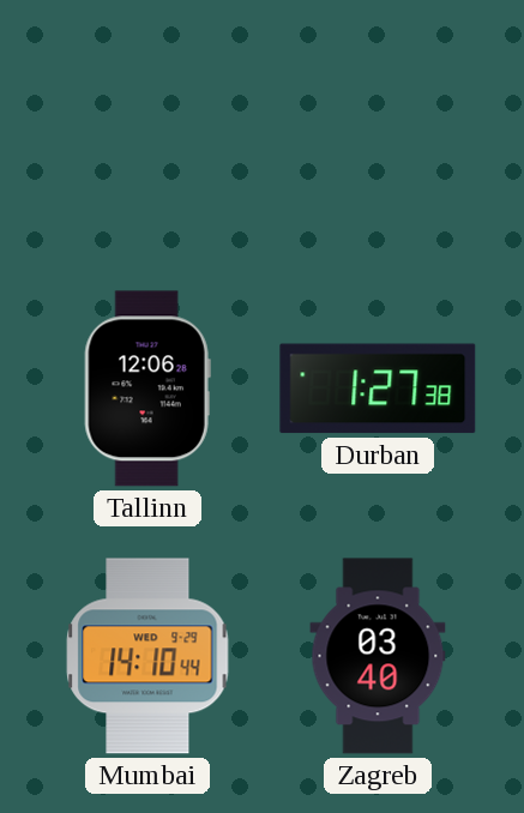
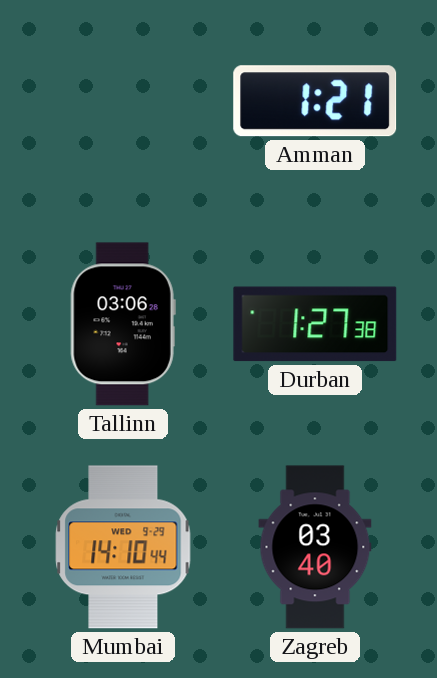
Amman: none -> 1:21
Tallinn: 12:06 -> 03:06
